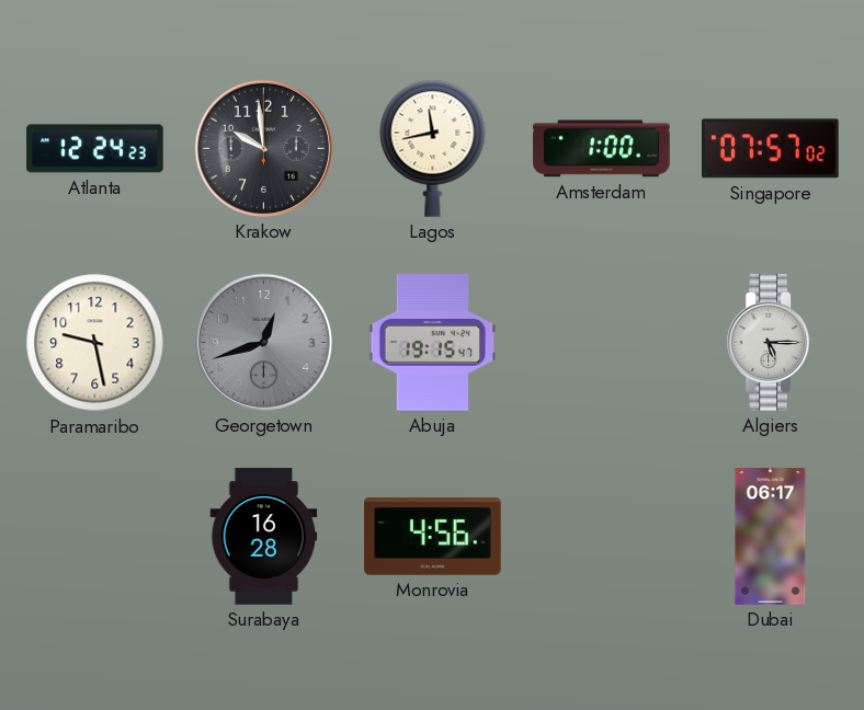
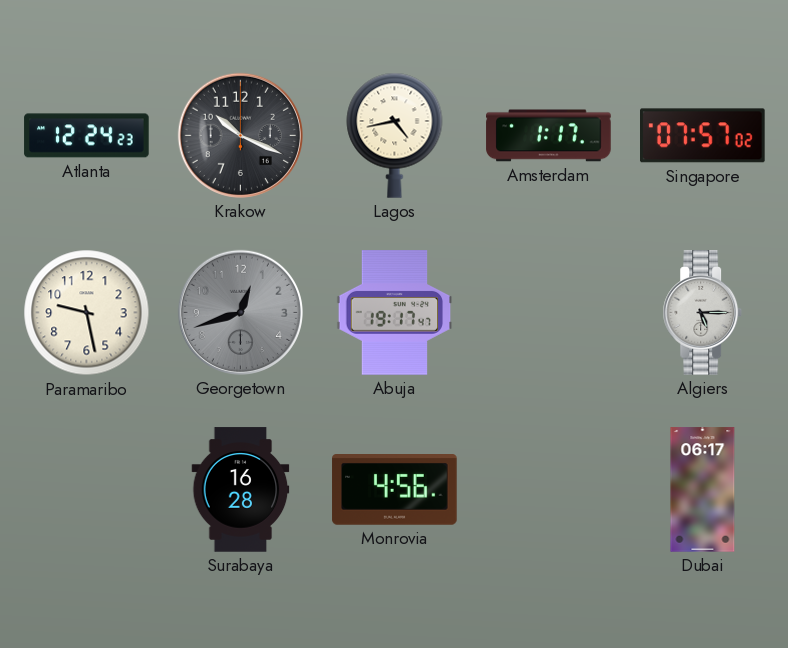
Krakow: 9:59 -> 10:19
Lagos: 11:43 -> 4:43
Amsterdam: 1:00 -> 1:17
Abuja: 19:15 -> 19:17
